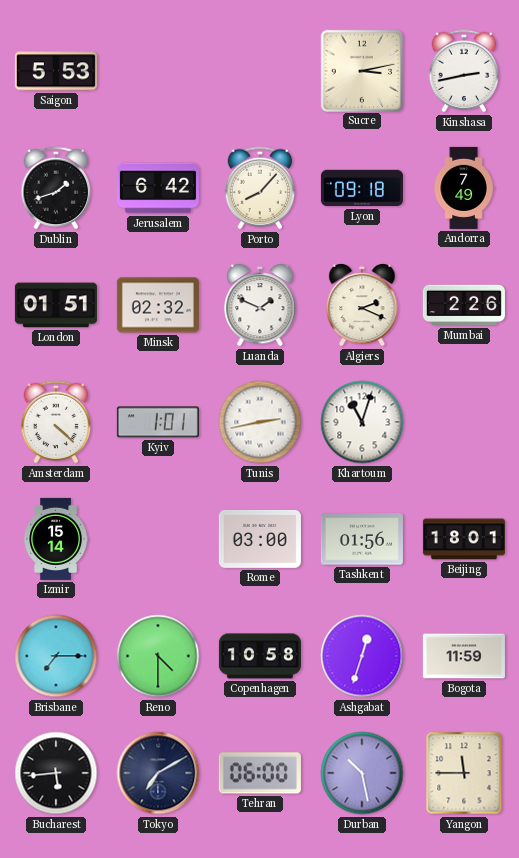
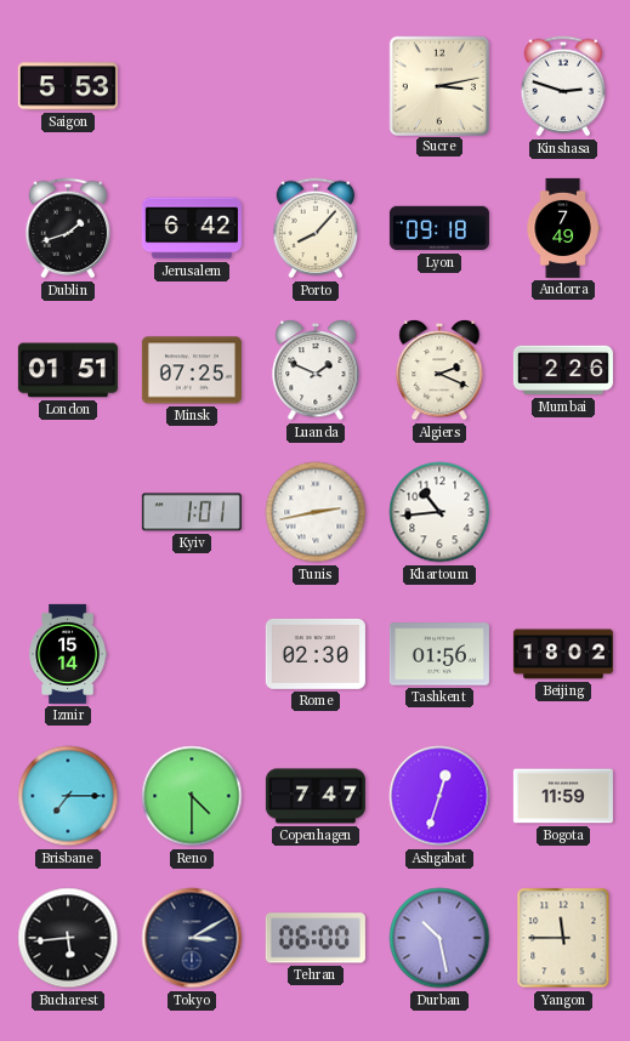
Kinshasa: 2:43 -> 2:48
Minsk: 02:32 -> 07:25
Amsterdam: 4:22 -> none
Khartoum: 11:03 -> 10:44
Rome: 03:00 -> 02:30
Beijing: 18:01 -> 18:02
Copenhagen: 10:58 -> 7:47
Tokyo: 7:10 -> 3:10
